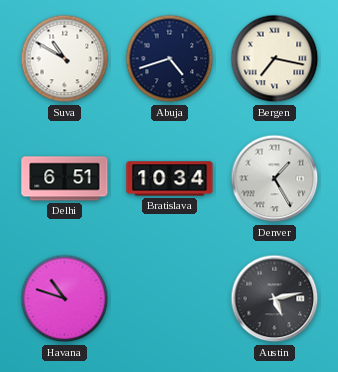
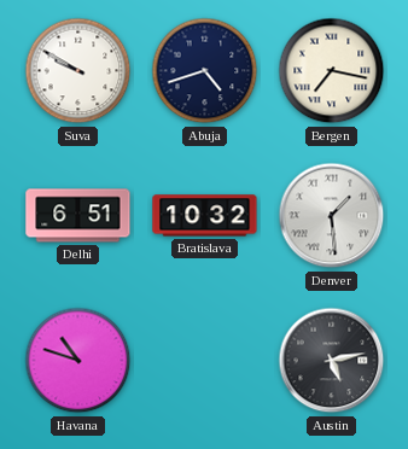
Suva: 10:50 -> 9:50
Bratislava: 10:34 -> 10:32
Denver: 1:25 -> 1:29
